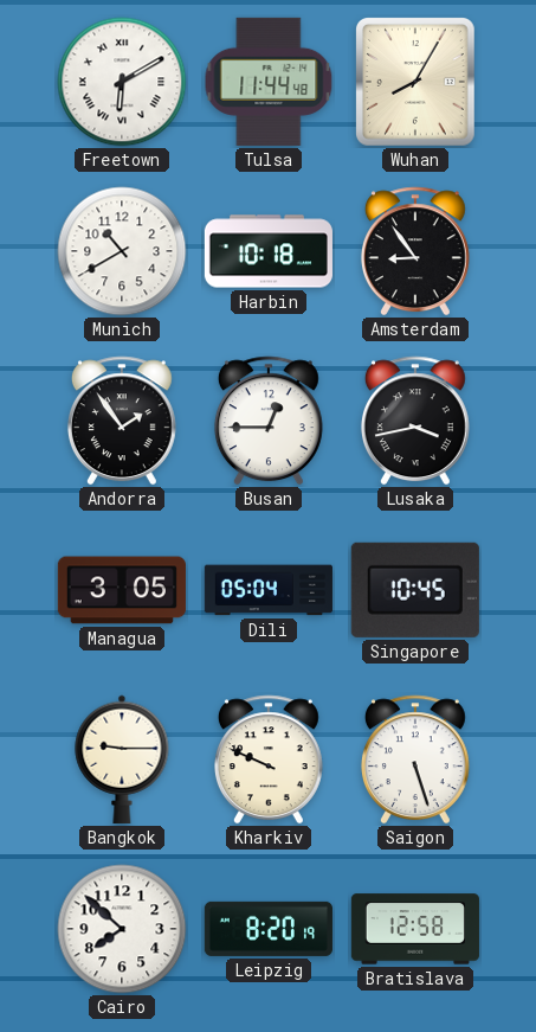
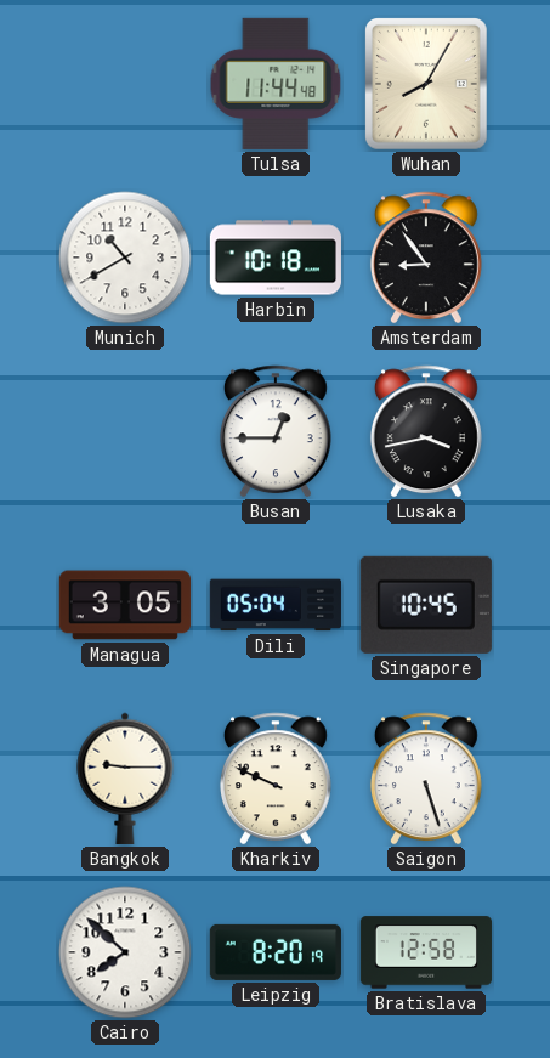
Freetown: 6:10 -> none
Andorra: 1:54 -> none
